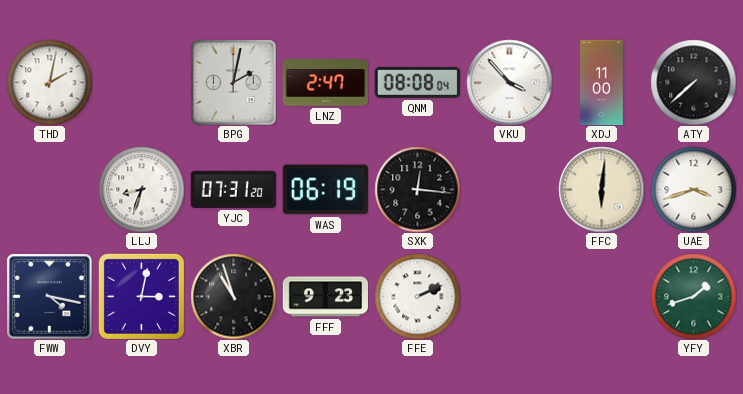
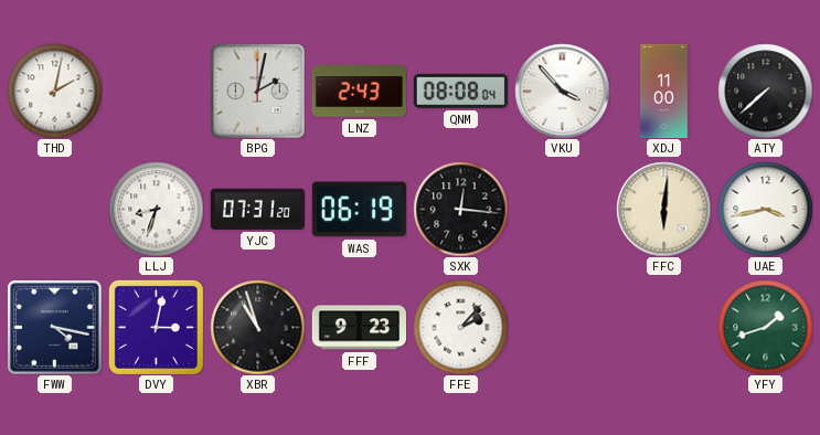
LNZ: 2:47 -> 2:43
UAE: 3:42 -> 3:43
FFE: 2:11 -> 2:07
